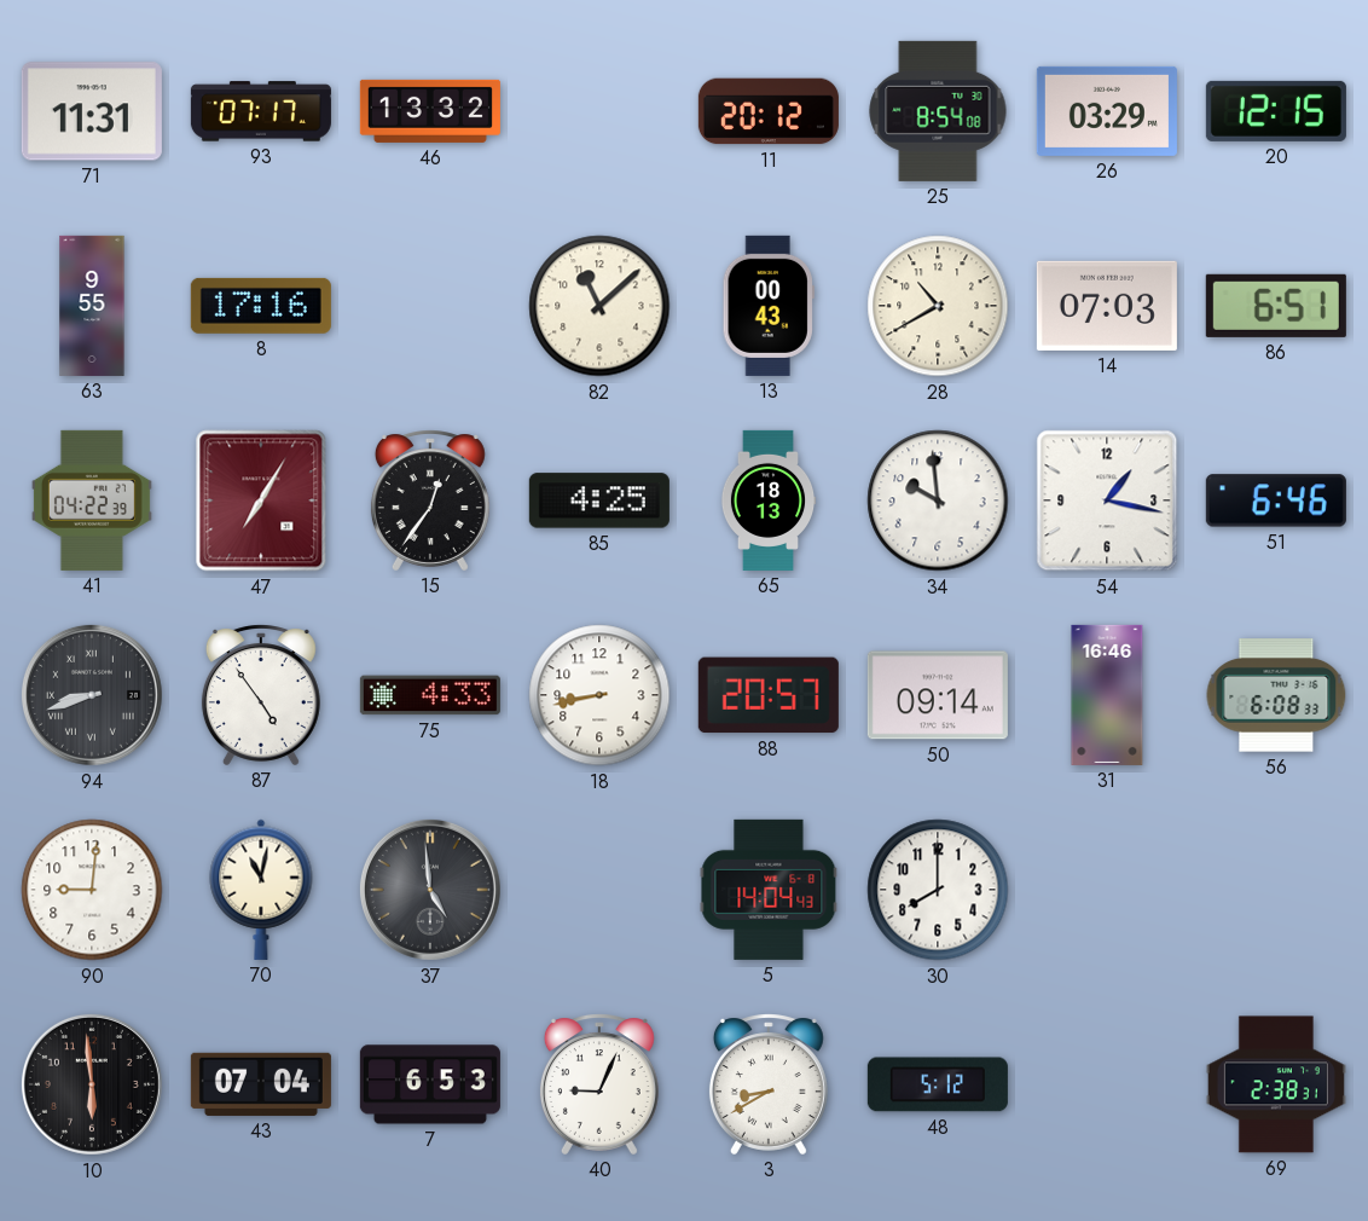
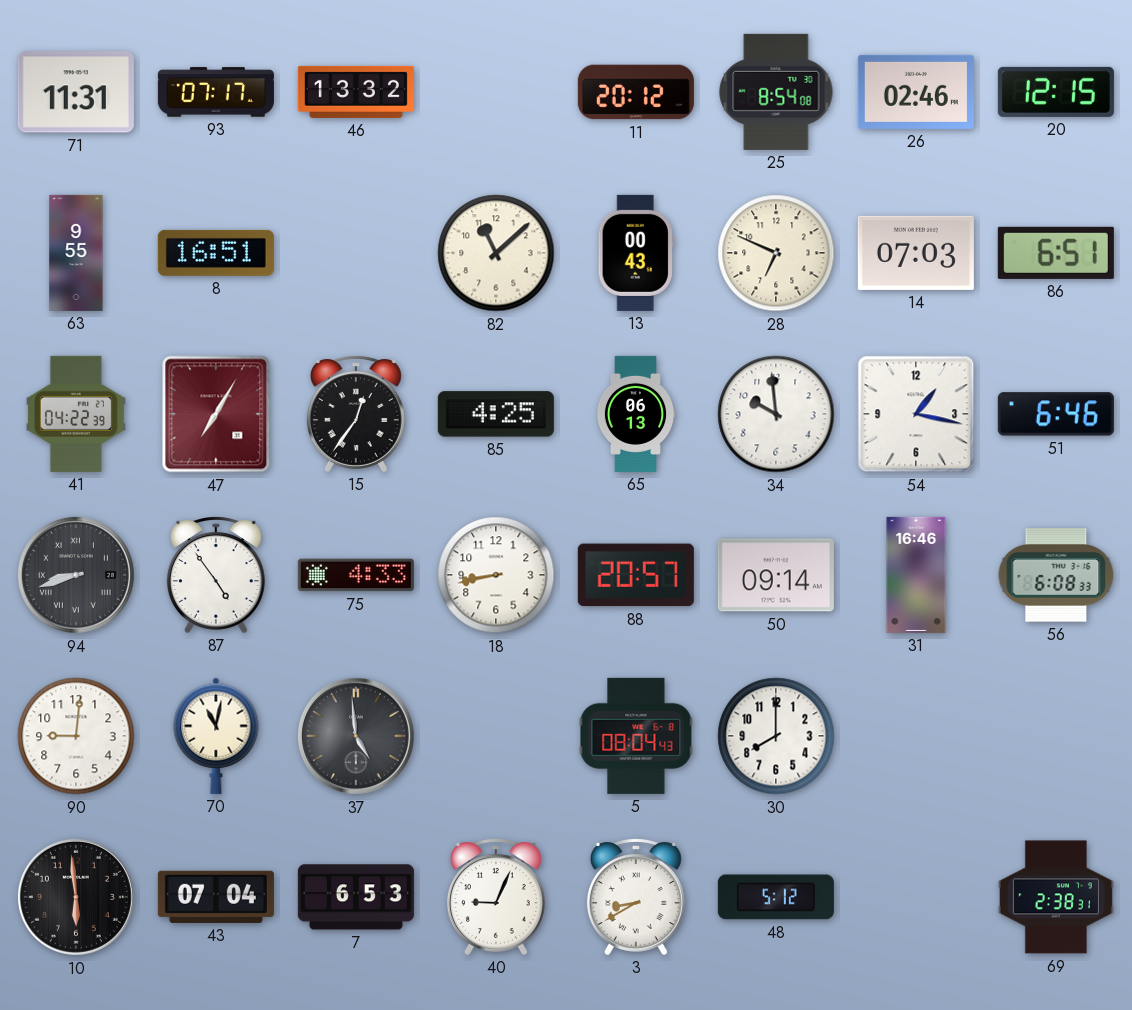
26: 03:29 -> 02:46
8: 17:16 -> 16:51
28: 10:40 -> 6:49
65: 18:13 -> 06:13
5: 14:04 -> 08:04
